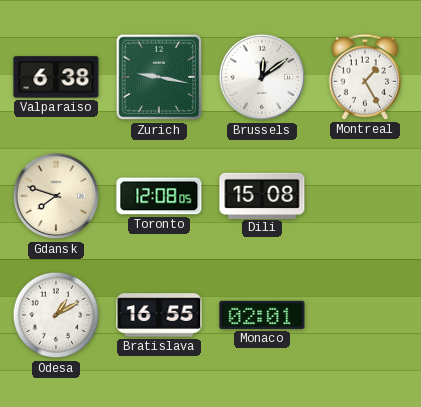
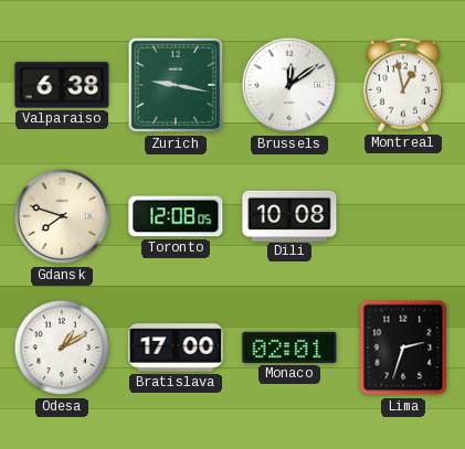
Montreal: 1:25 -> 12:58
Dili: 15:08 -> 10:08
Bratislava: 16:55 -> 17:00
Lima: none -> 2:33
